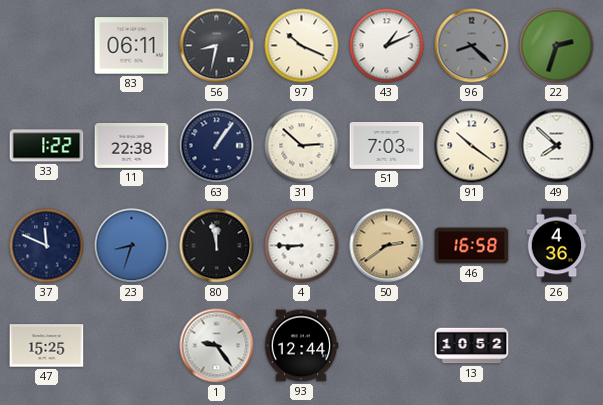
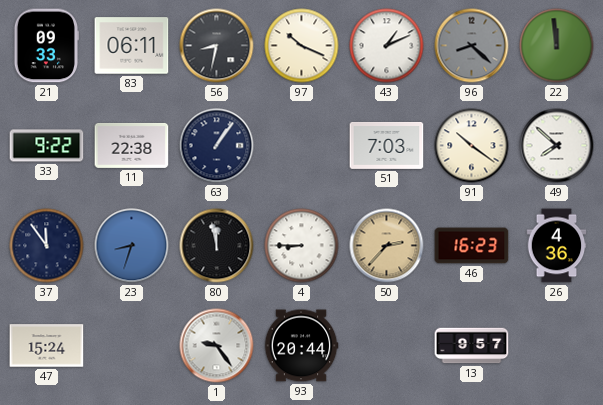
21: none -> 09:33
22: 2:33 -> 11:59
33: 1:22 -> 9:22
31: 2:52 -> none
37: 11:49 -> 11:54
50: 2:39 -> 2:37
46: 16:58 -> 16:23
47: 15:25 -> 15:24
93: 12:44 -> 20:44
13: 10:52 -> 9:57
